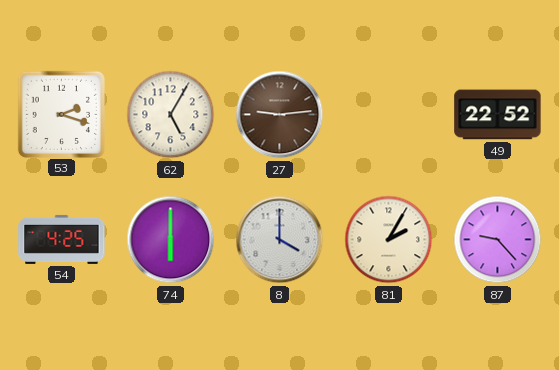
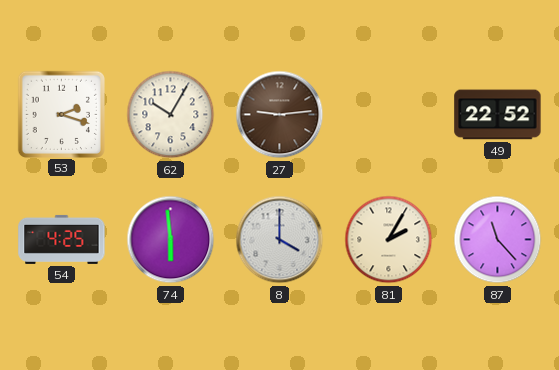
62: 5:05 -> 10:05
74: 6:00 -> 5:59
87: 9:23 -> 11:23
